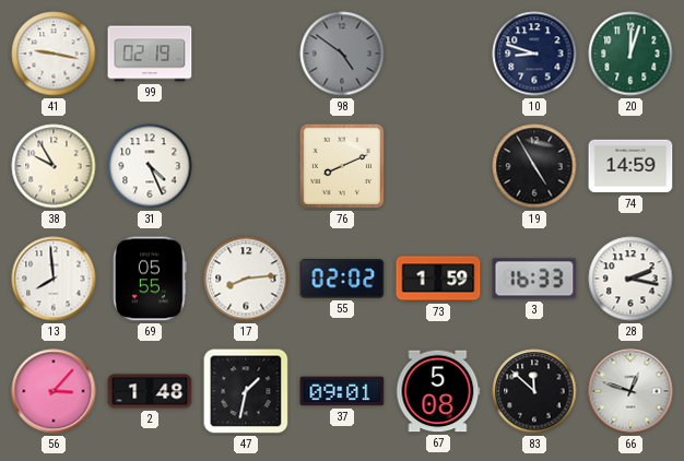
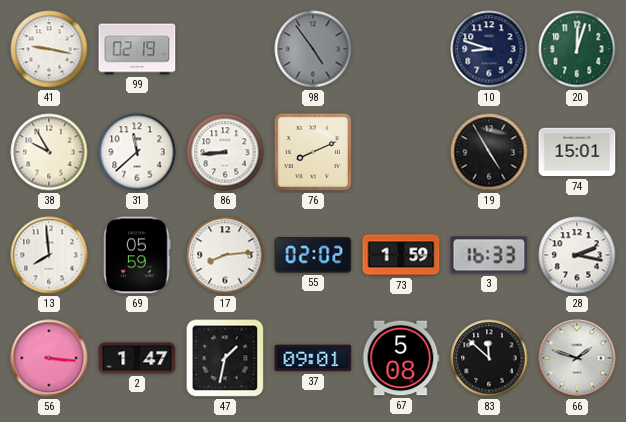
98: 4:51 -> 4:54
31: 4:26 -> 11:38
86: none -> 8:44
74: 14:59 -> 15:01
69: 05:55 -> 05:59
56: 3:07 -> 3:16
2: 1:48 -> 1:47
66: 12:48 -> 1:48
